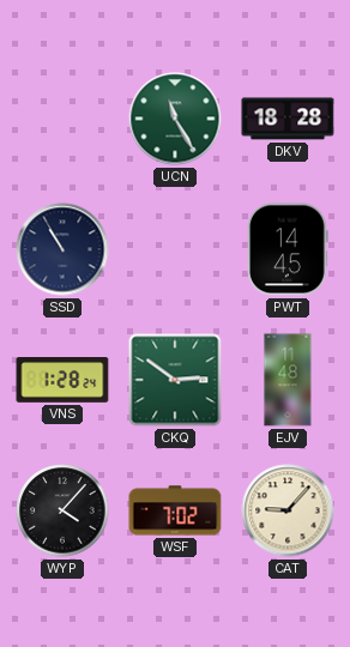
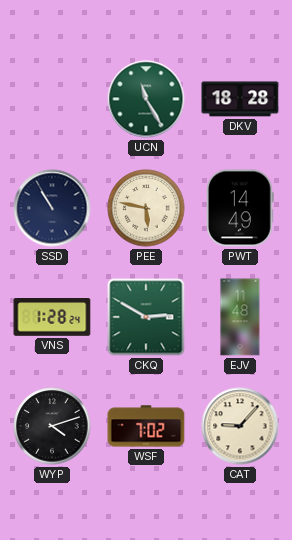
PEE: none -> 5:47
PWT: 14:45 -> 14:49
CKQ: 2:51 -> 2:50
WYP: 4:07 -> 4:12
